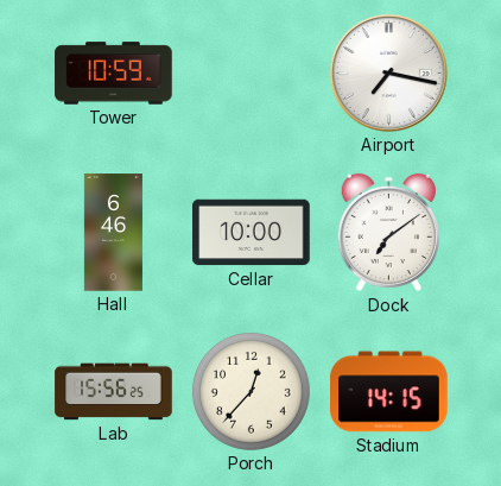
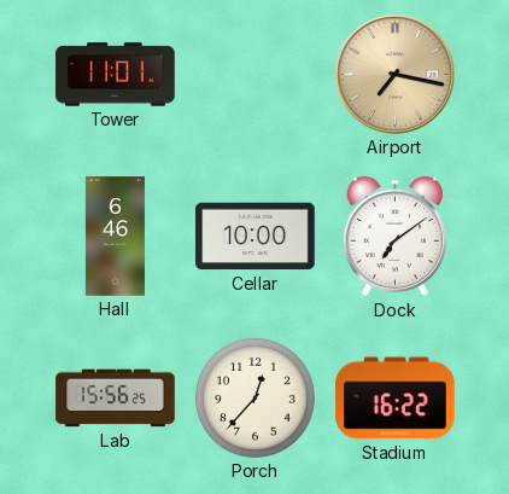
Tower: 10:59 -> 11:01
Airport dial: white -> champagne
Stadium: 14:15 -> 16:22
